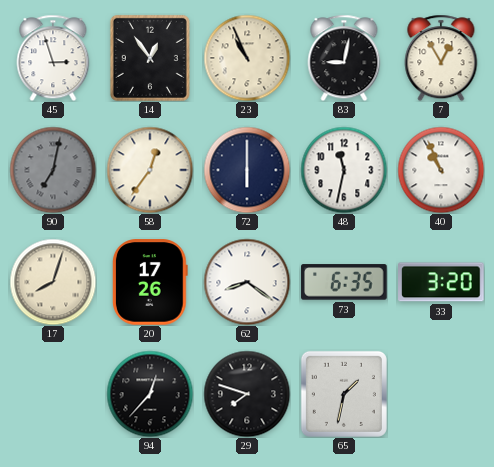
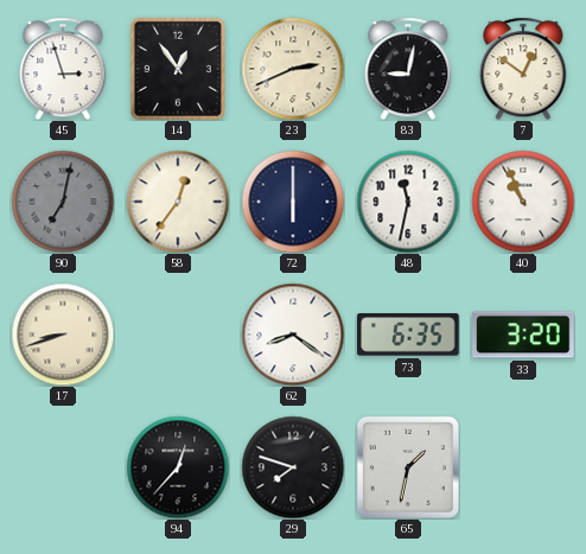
23: 10:56 -> 2:41
7: 12:55 -> 12:51
17: 8:03 -> 8:42
20: 17:26 -> none
